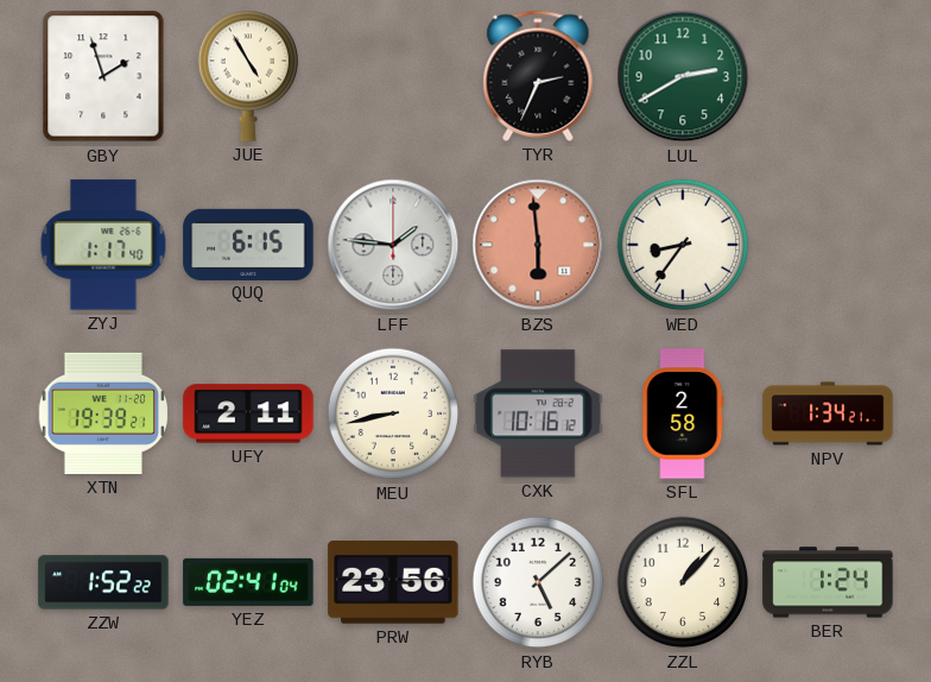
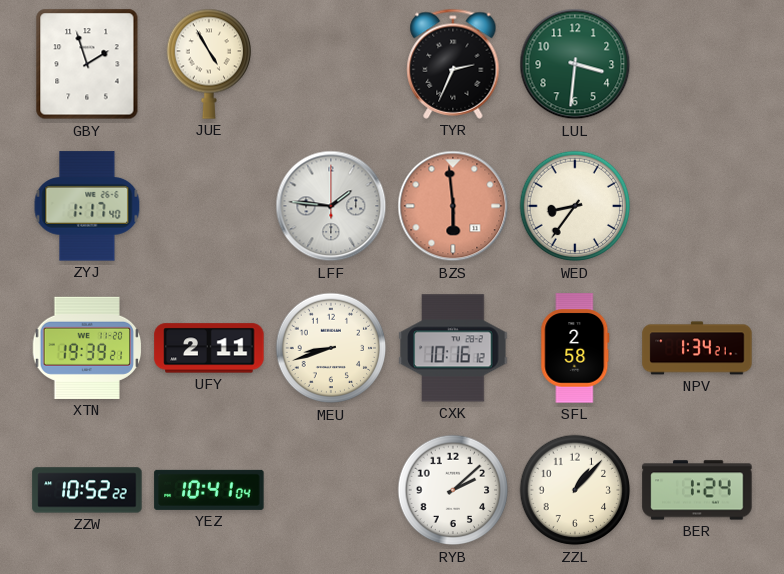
LUL: 2:40 -> 3:31
QUQ: 6:15 -> none
MEU: 8:43 -> 8:42
ZZW: 1:52 -> 10:52
YEZ: 02:41 -> 10:41
PRW: 23:56 -> none
RYB: 5:08 -> 2:08
